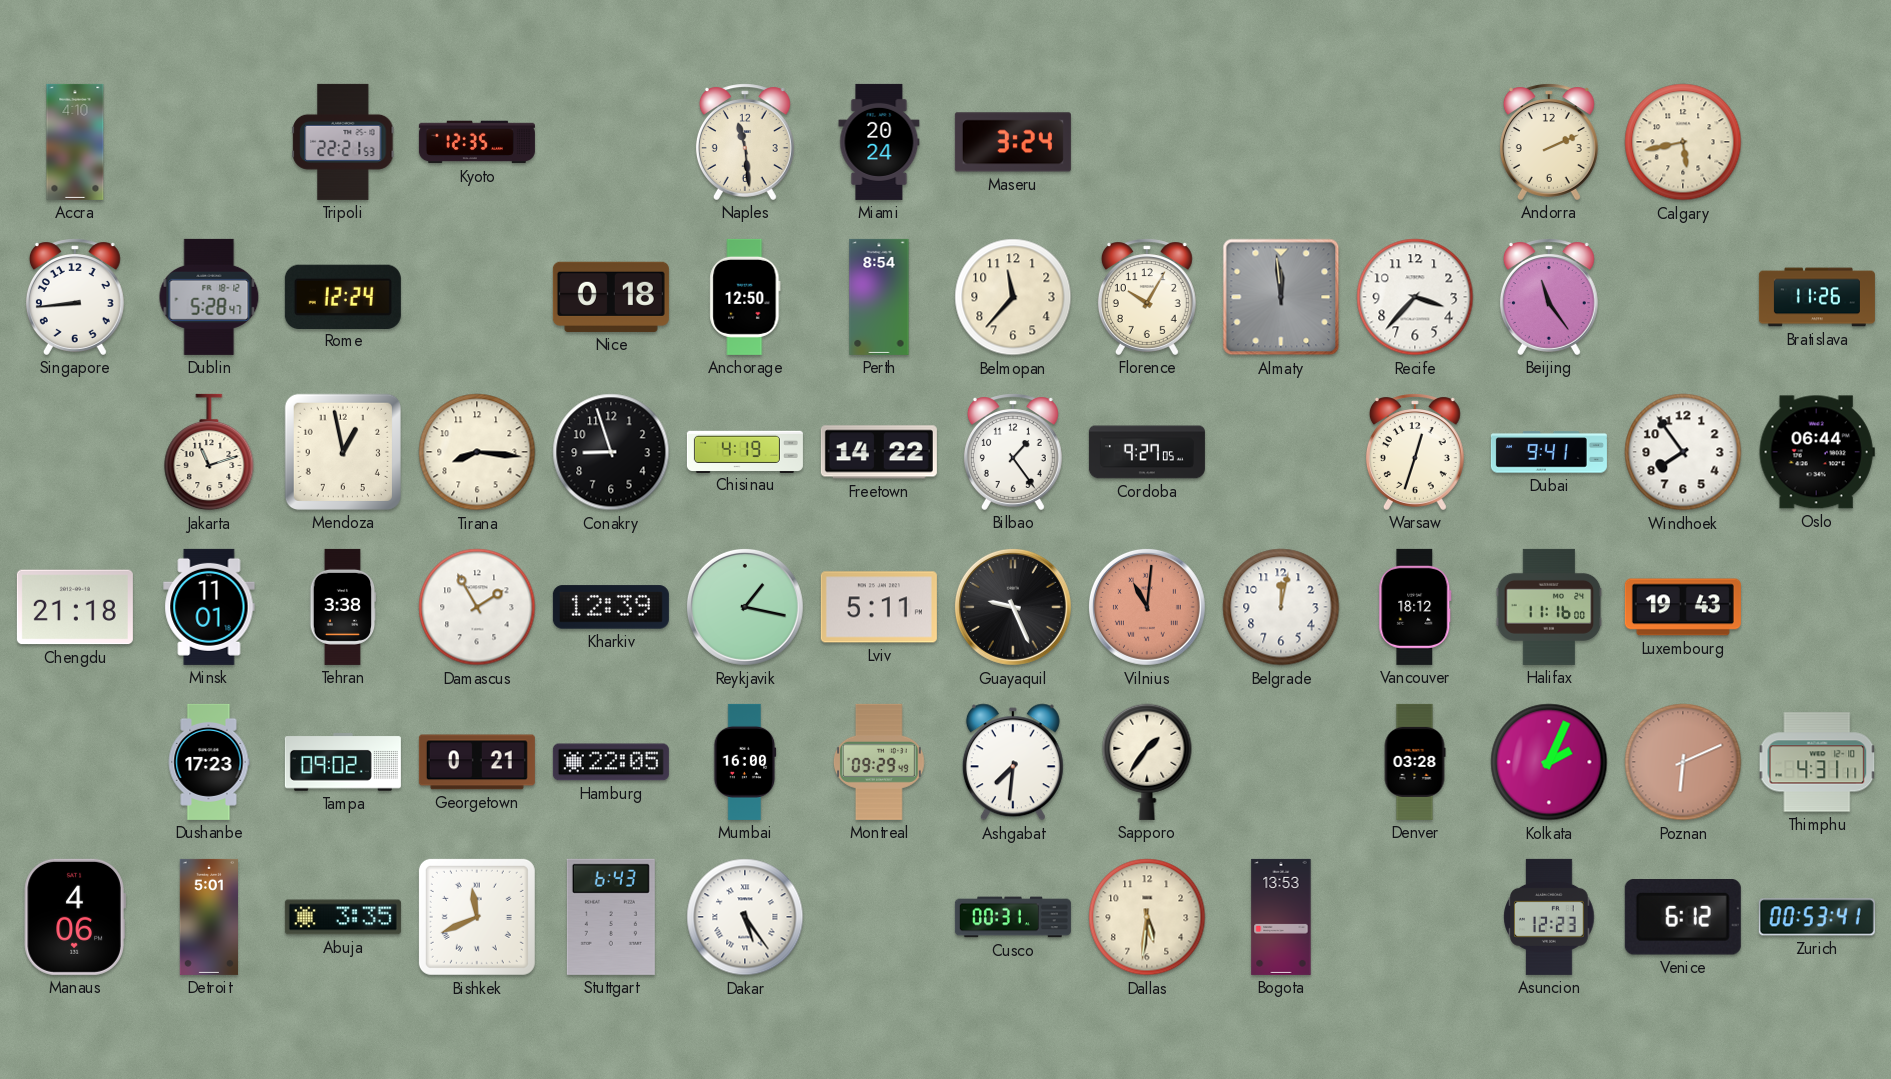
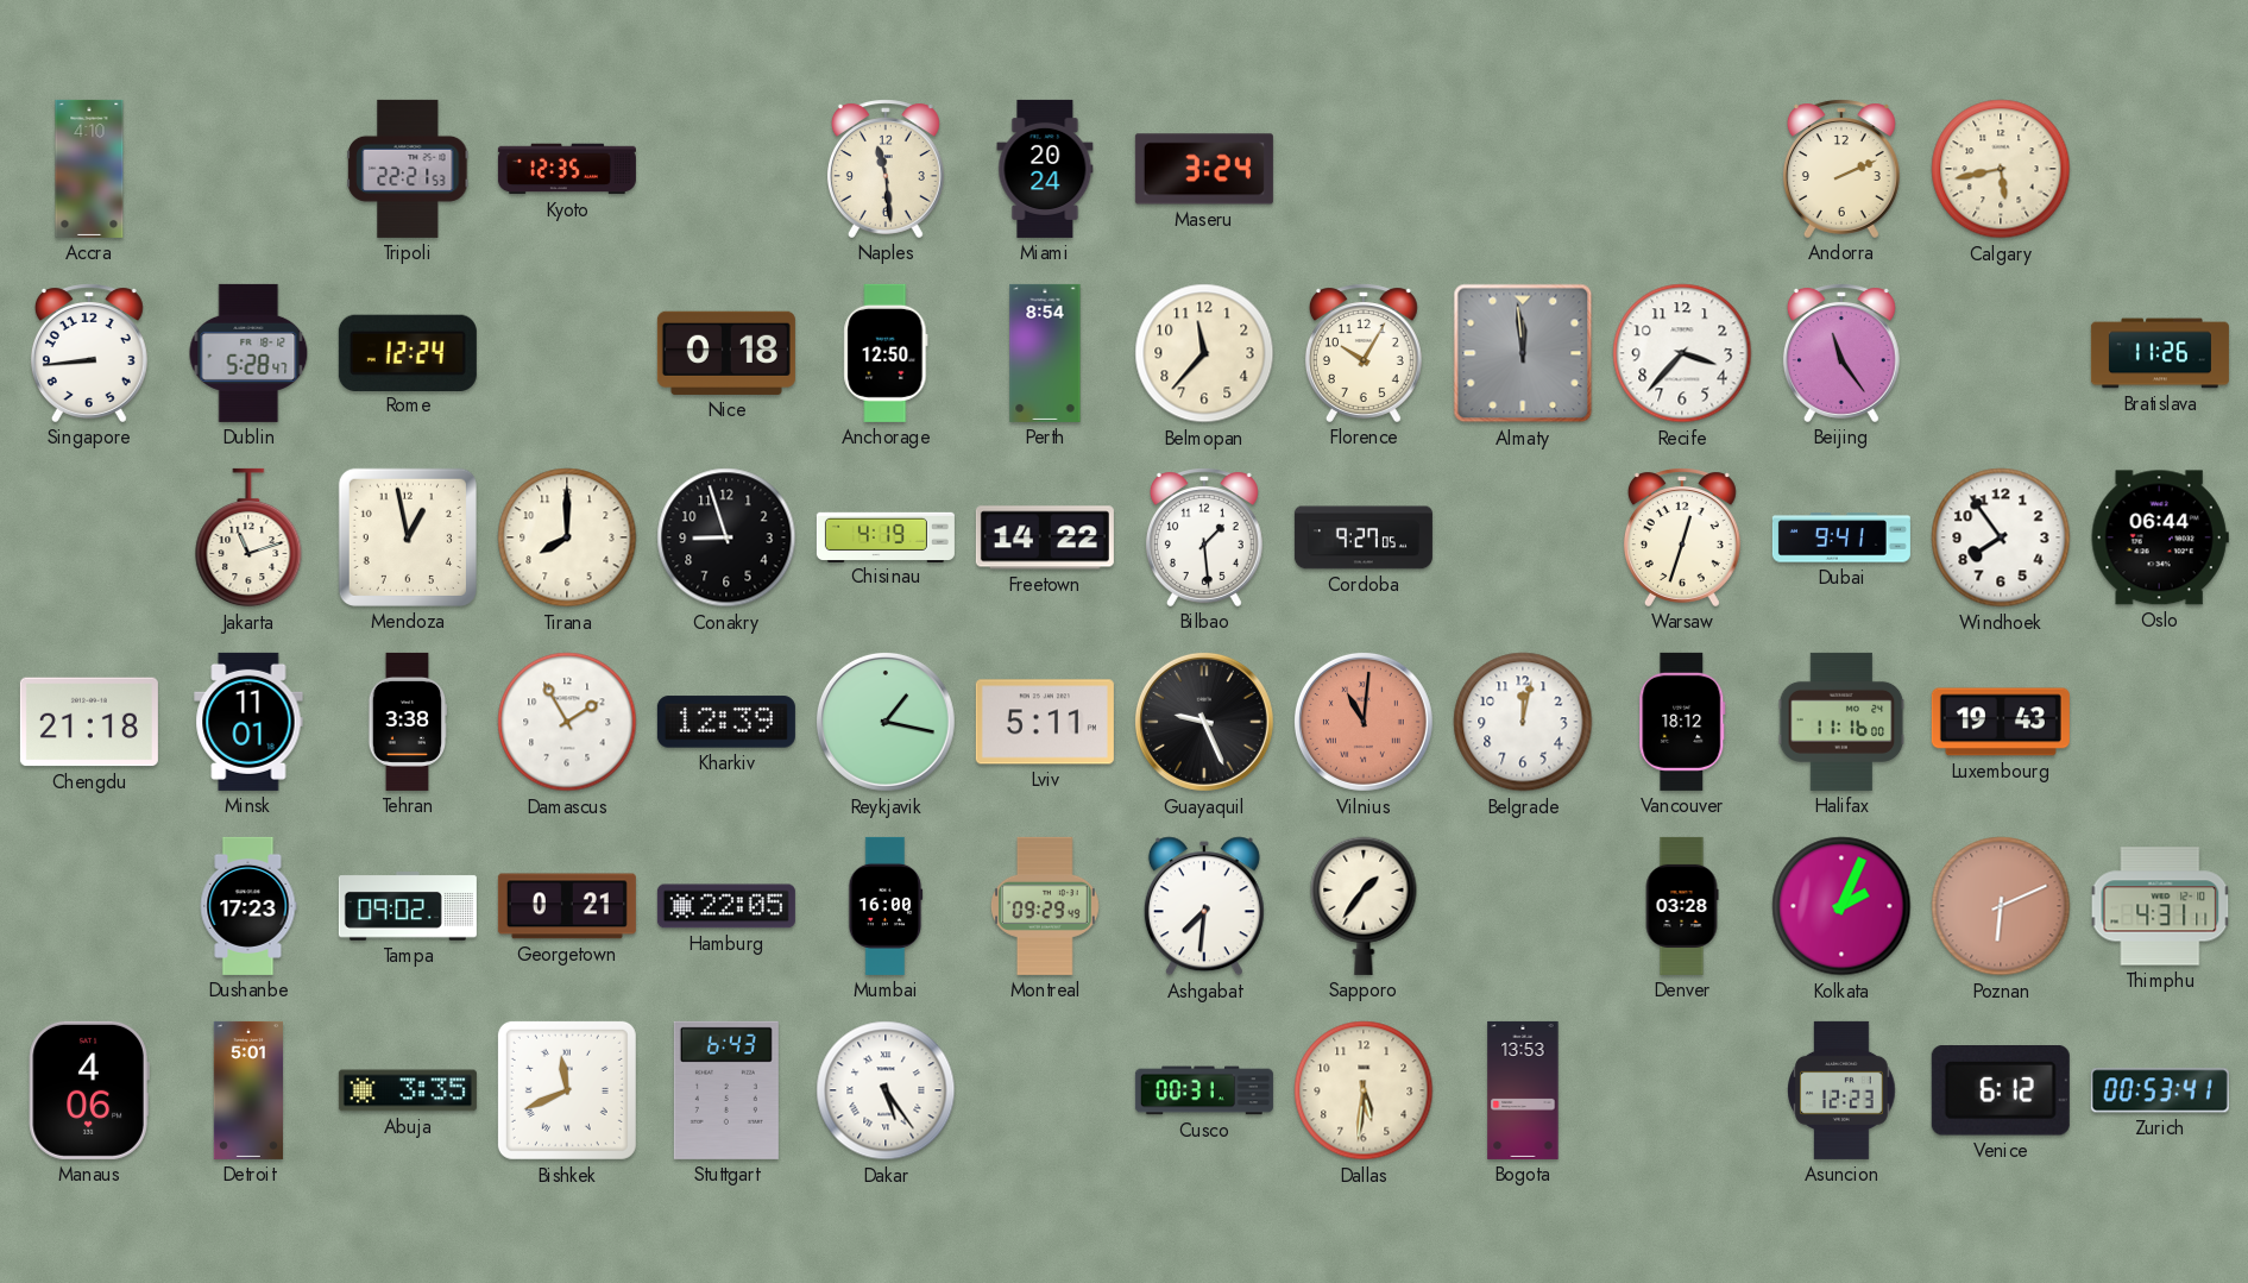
Tirana: 8:16 -> 8:00
Bilbao: 1:24 -> 1:29
